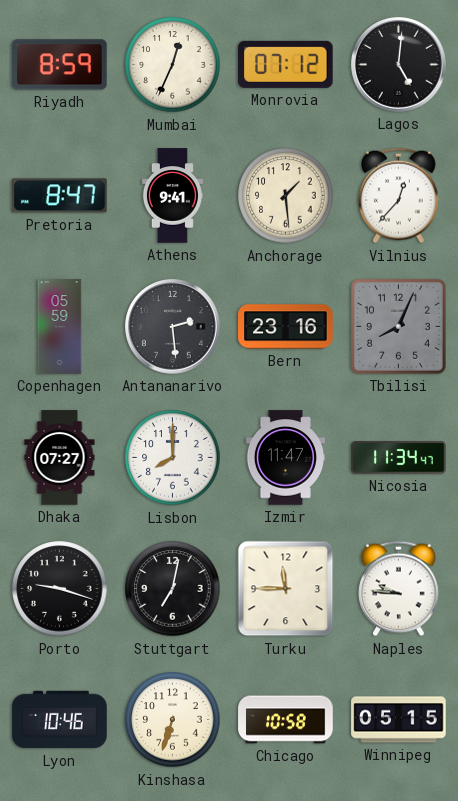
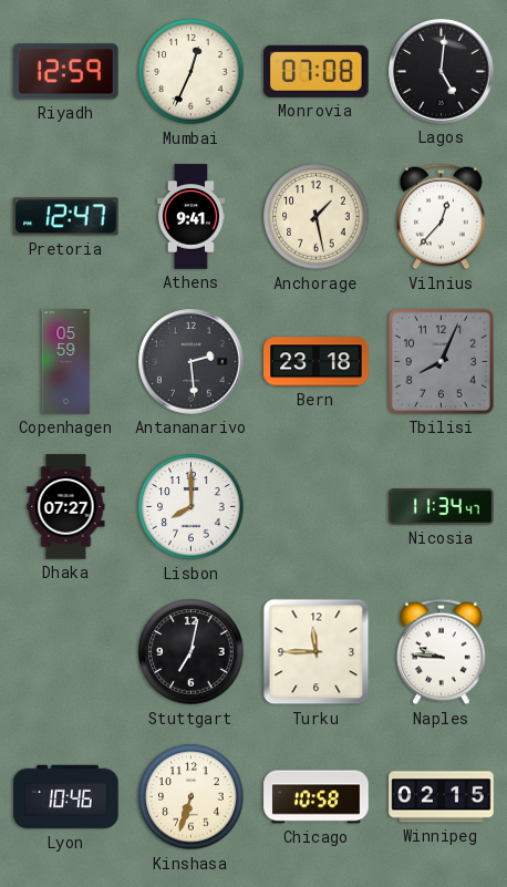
Riyadh: 8:59 -> 12:59
Monrovia: 07:12 -> 07:08
Pretoria: 8:47 -> 12:47
Anchorage: 1:29 -> 1:28
Bern: 23:16 -> 23:18
Izmir: 11:47 -> none
Porto: 9:18 -> none
Winnipeg: 05:15 -> 02:15
